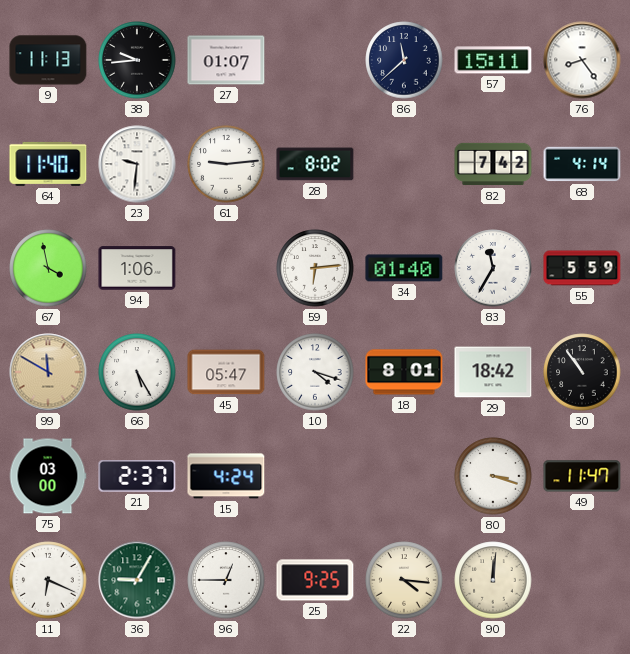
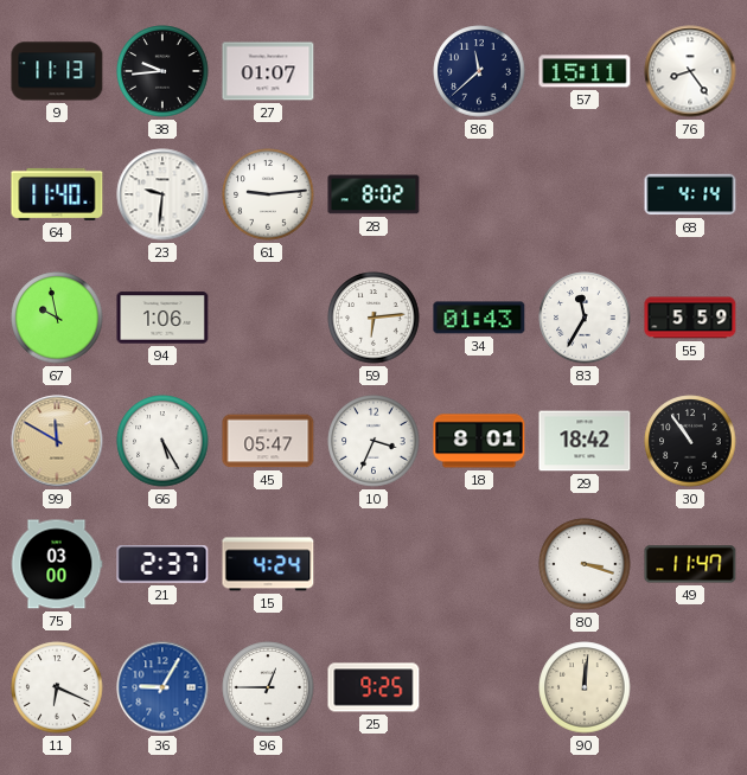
82: 7:42 -> none
67: 3:58 -> 9:58
34: 01:40 -> 01:43
10: 4:18 -> 3:34
36 dial: green -> blue
22: 4:16 -> none
